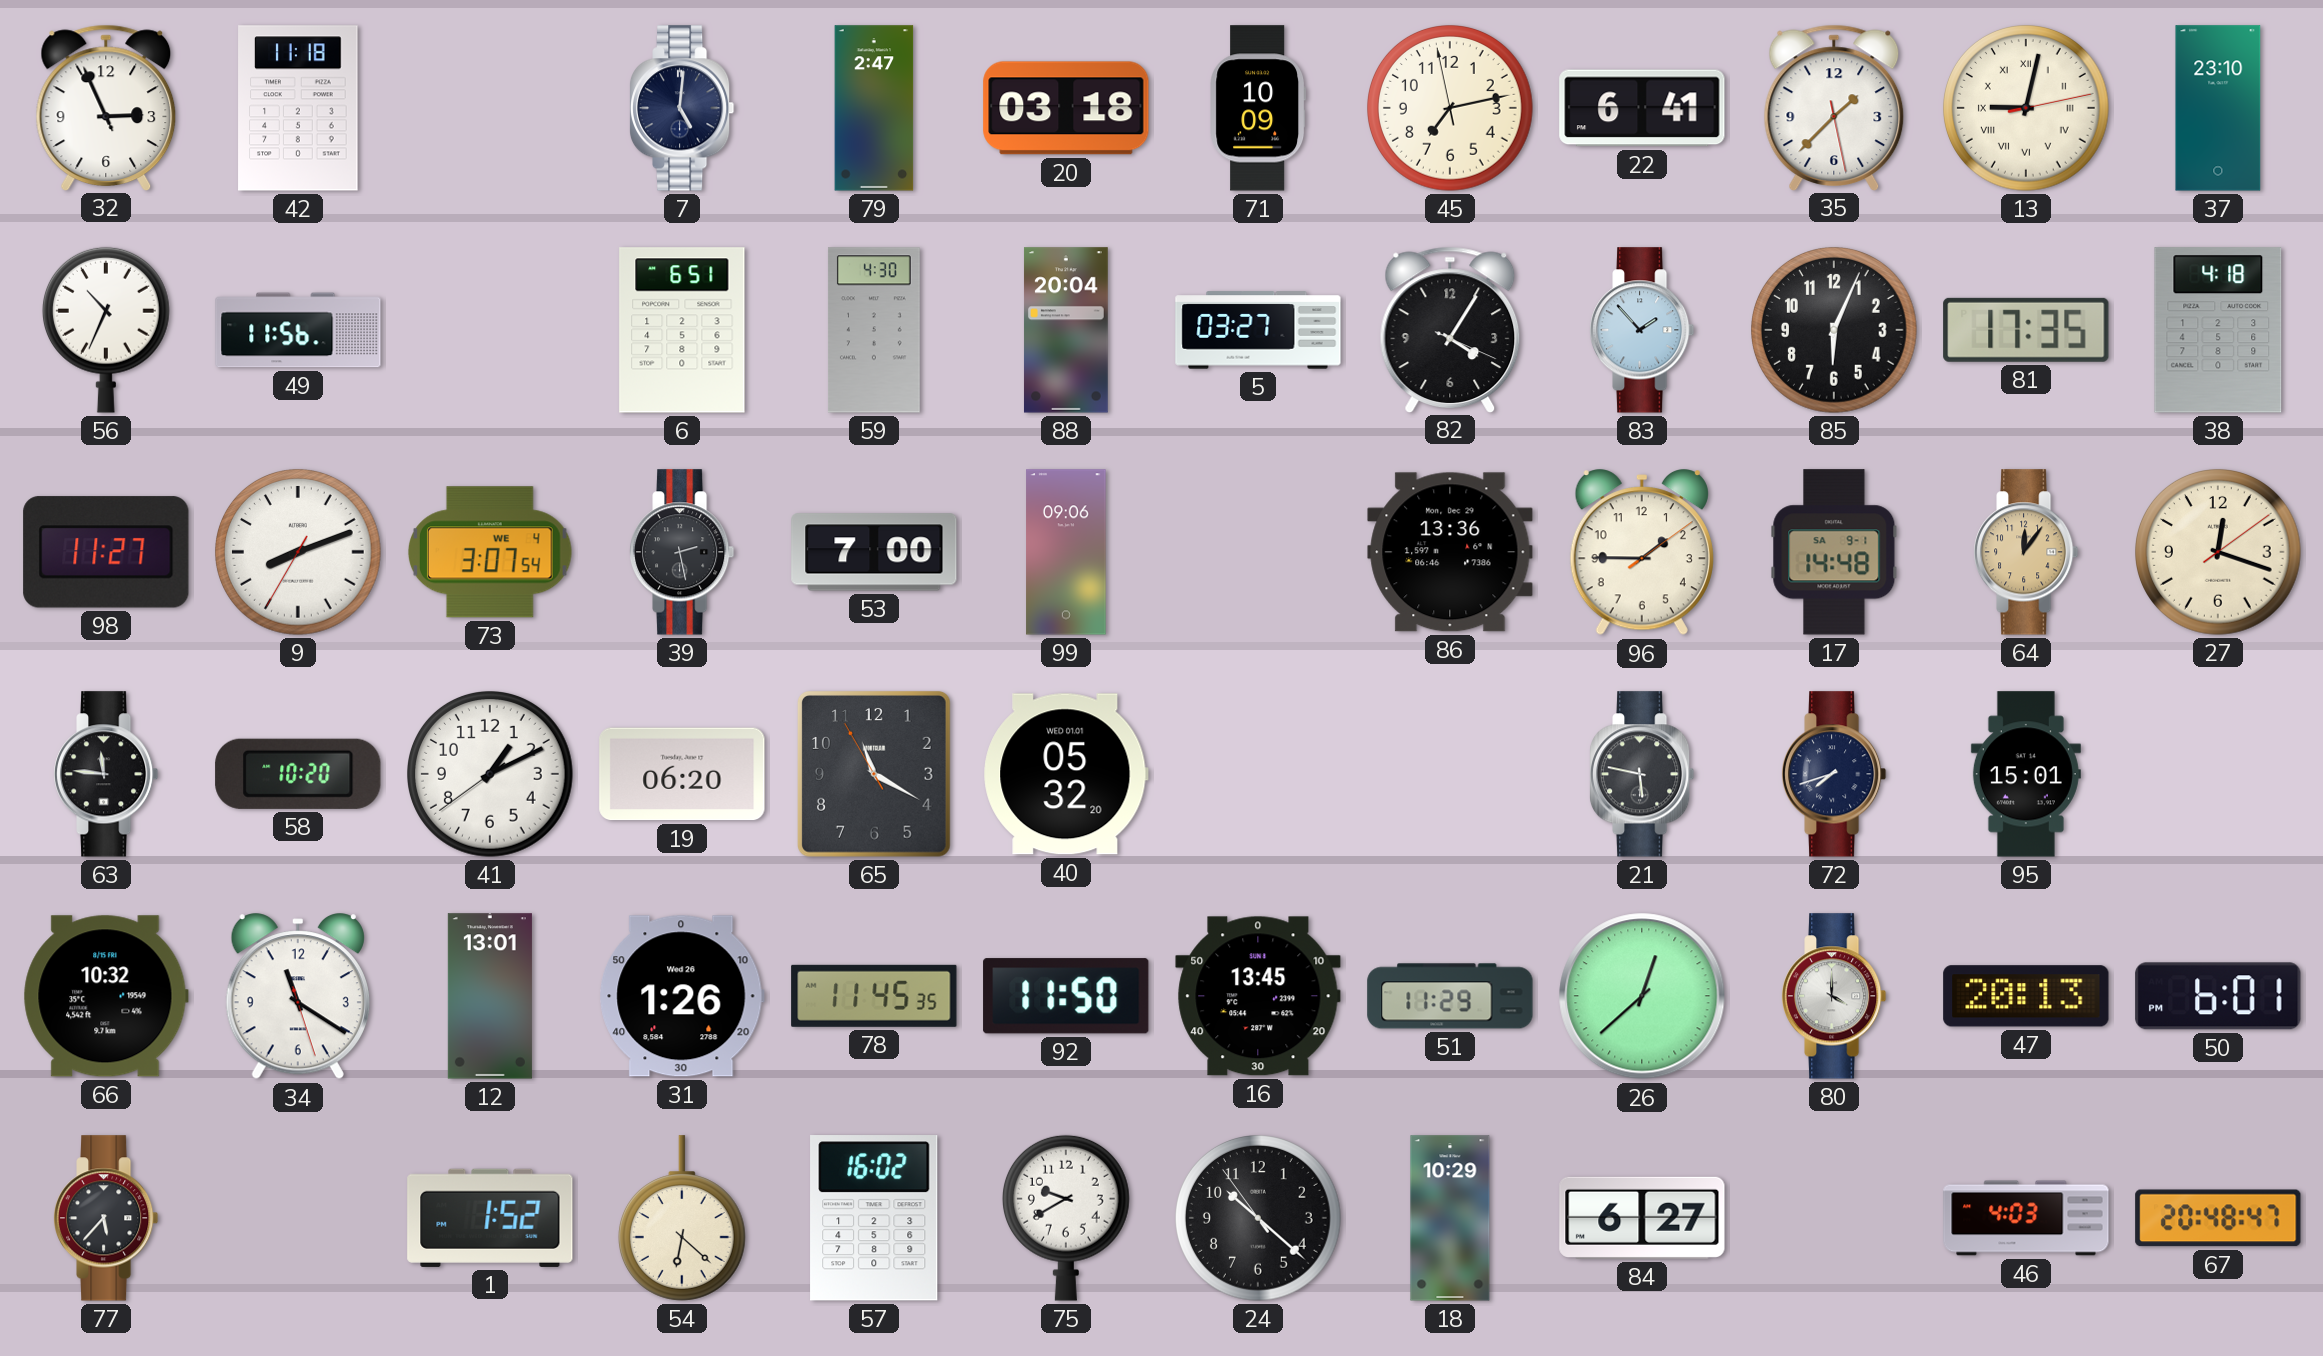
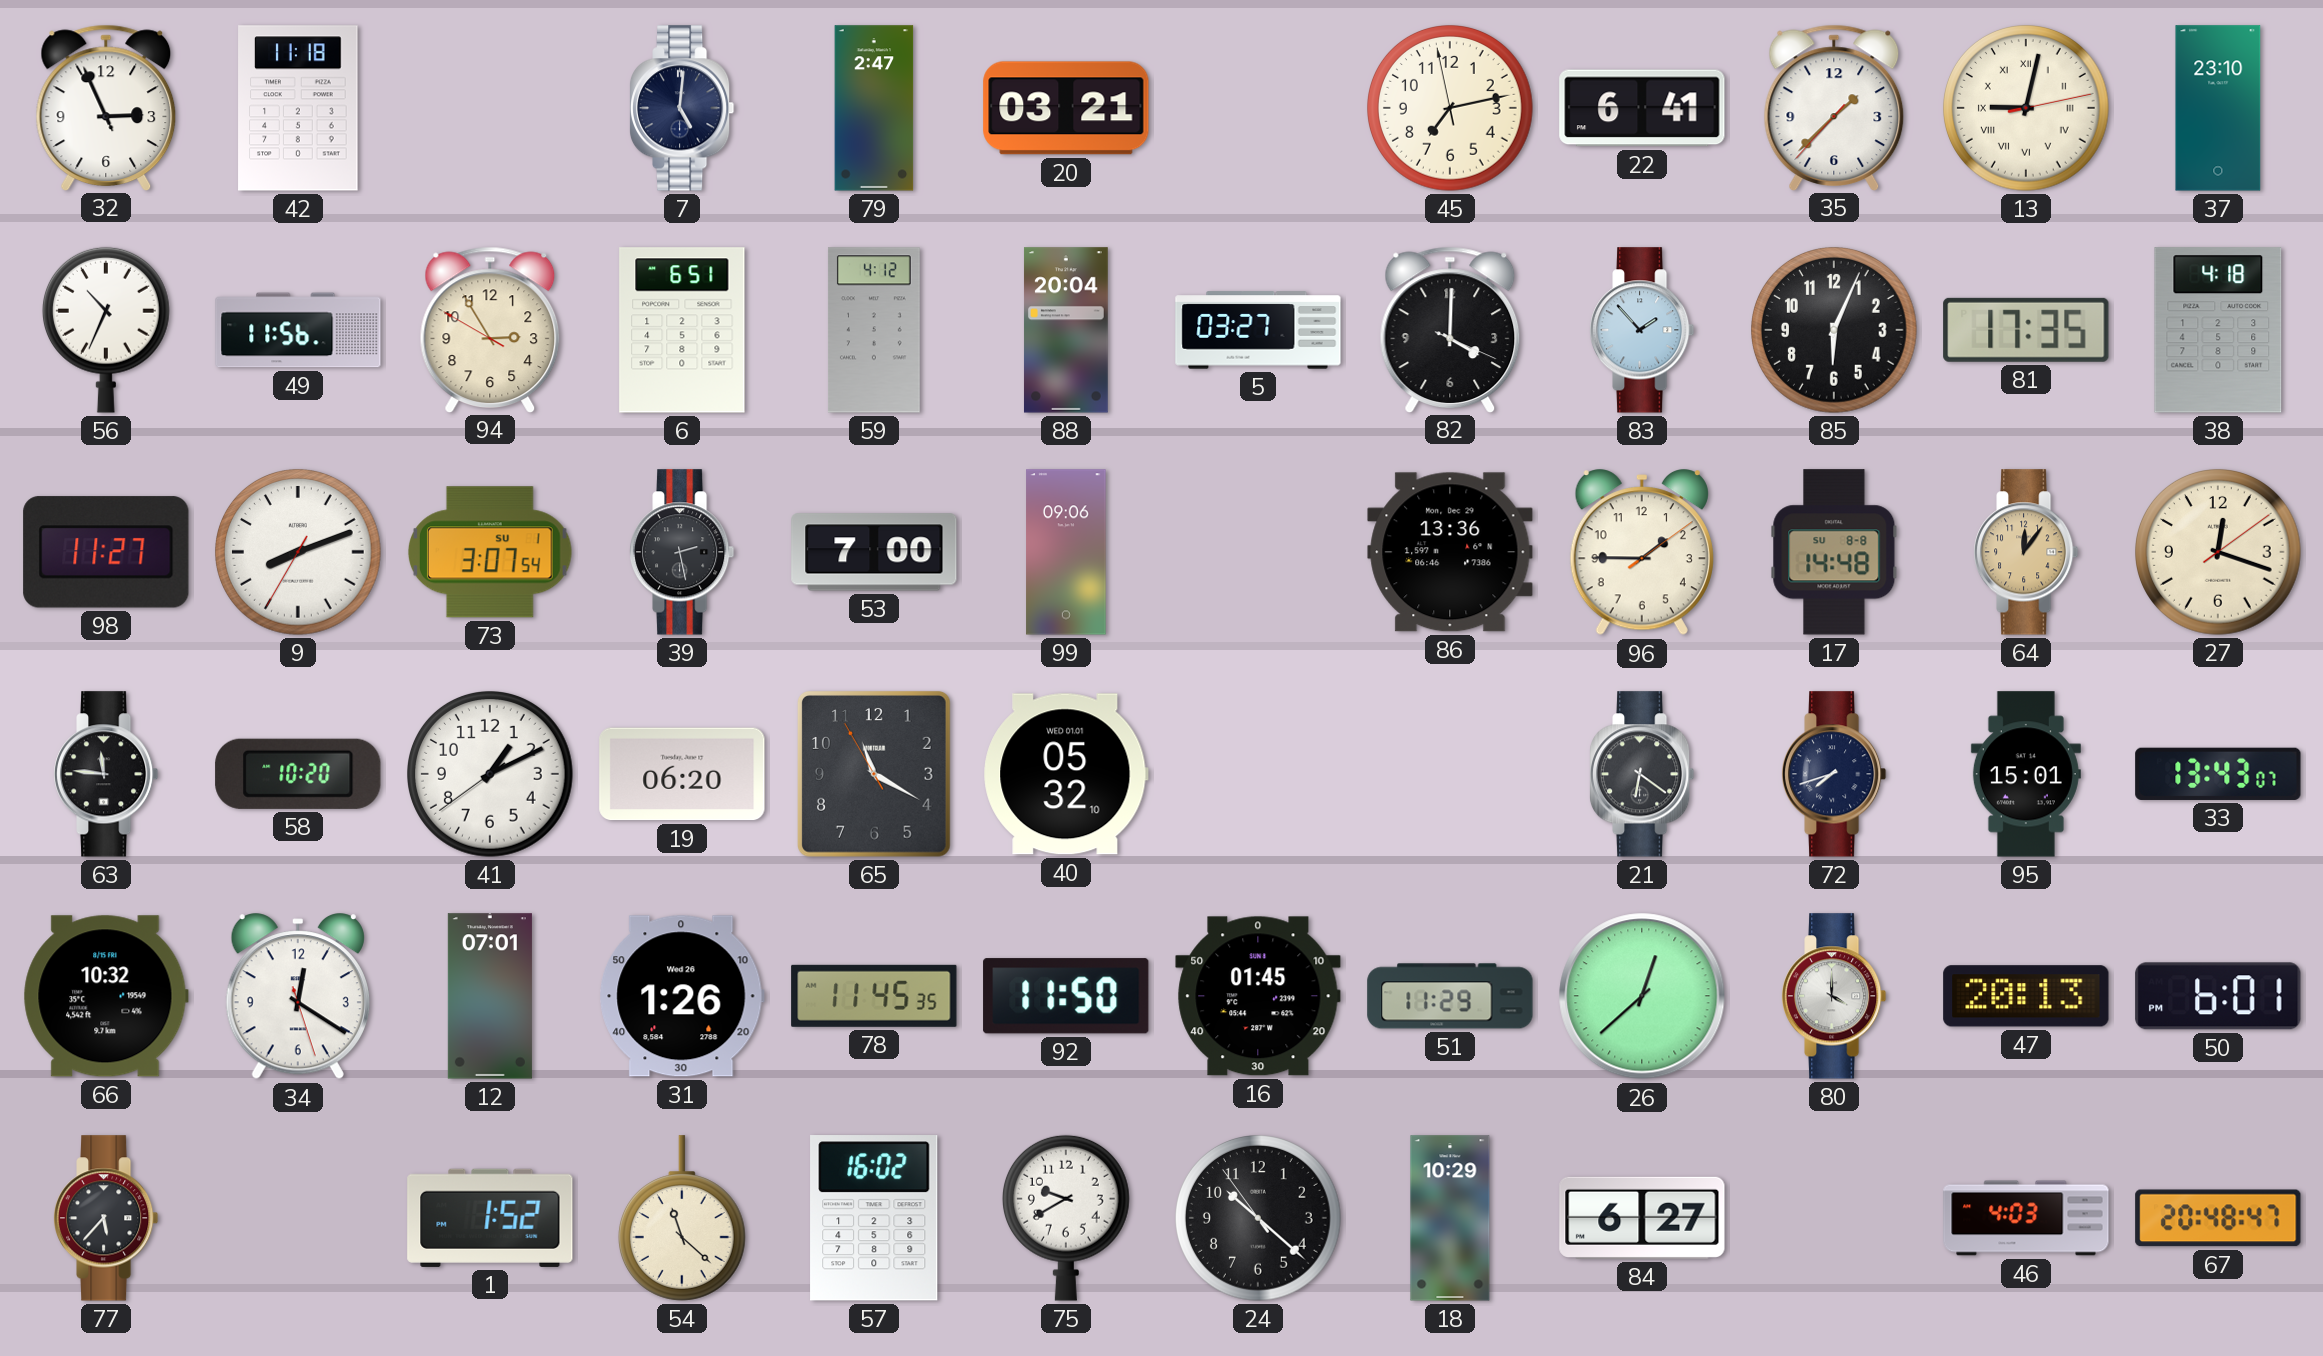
20: 03:18 -> 03:21
71: 10:09 -> none
35: 1:37:28 -> 1:37:37
94: none -> 2:54
59: 4:30 -> 4:12
82: 4:05 -> 4:00
73 date: WE 4 -> SU 1
17 date: SA 9-1 -> SU 8-8
40: 05:32:20 -> 05:32:10
21: 5:47 -> 6:21
33: none -> 13:43
34: 11:20 -> 12:20
12: 13:01 -> 07:01
16: 13:45 -> 01:45
54: 6:22 -> 11:22
